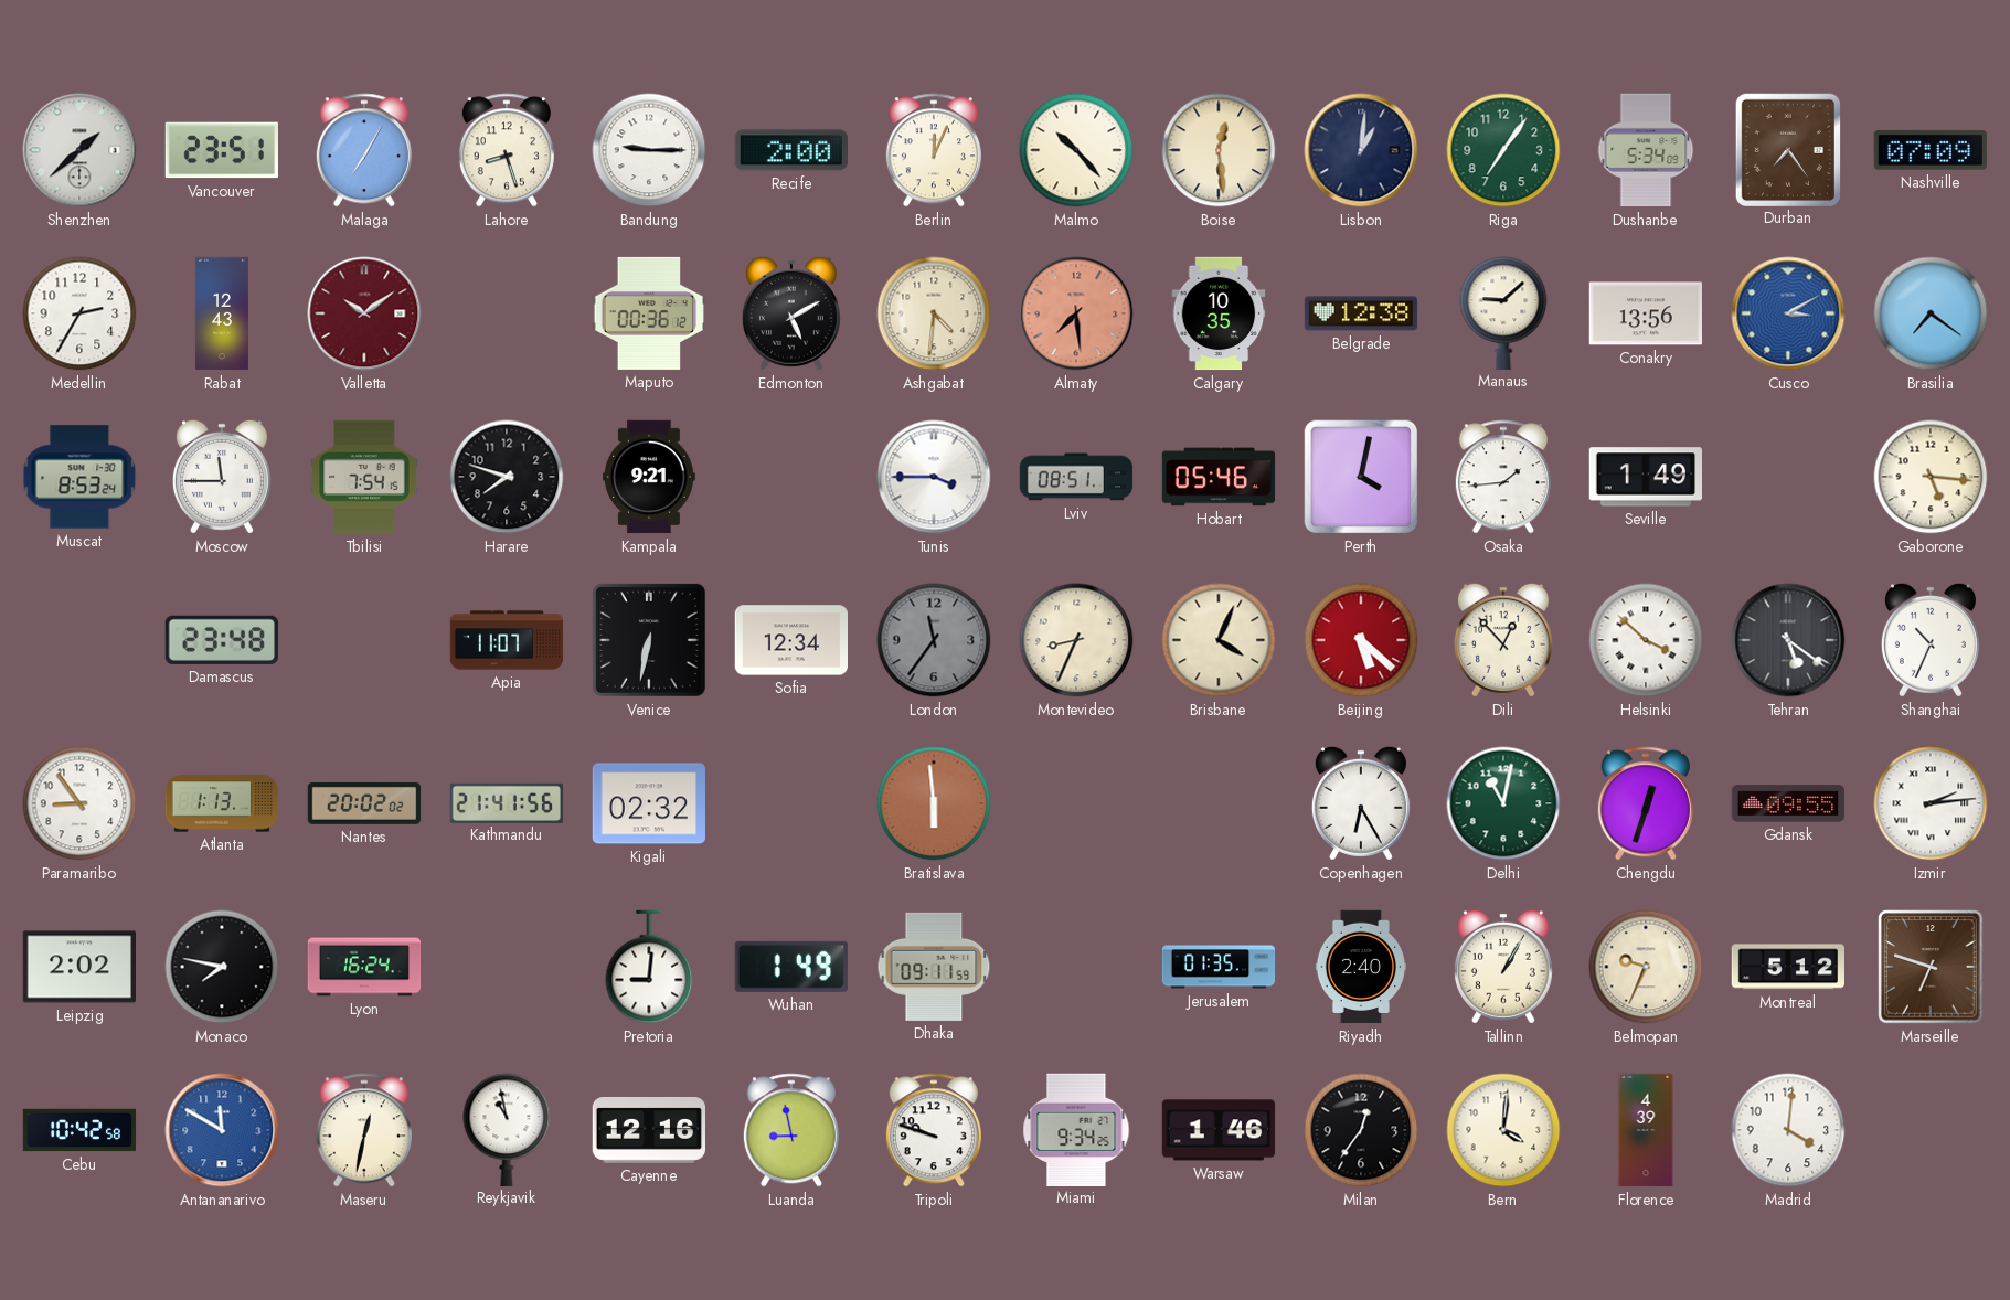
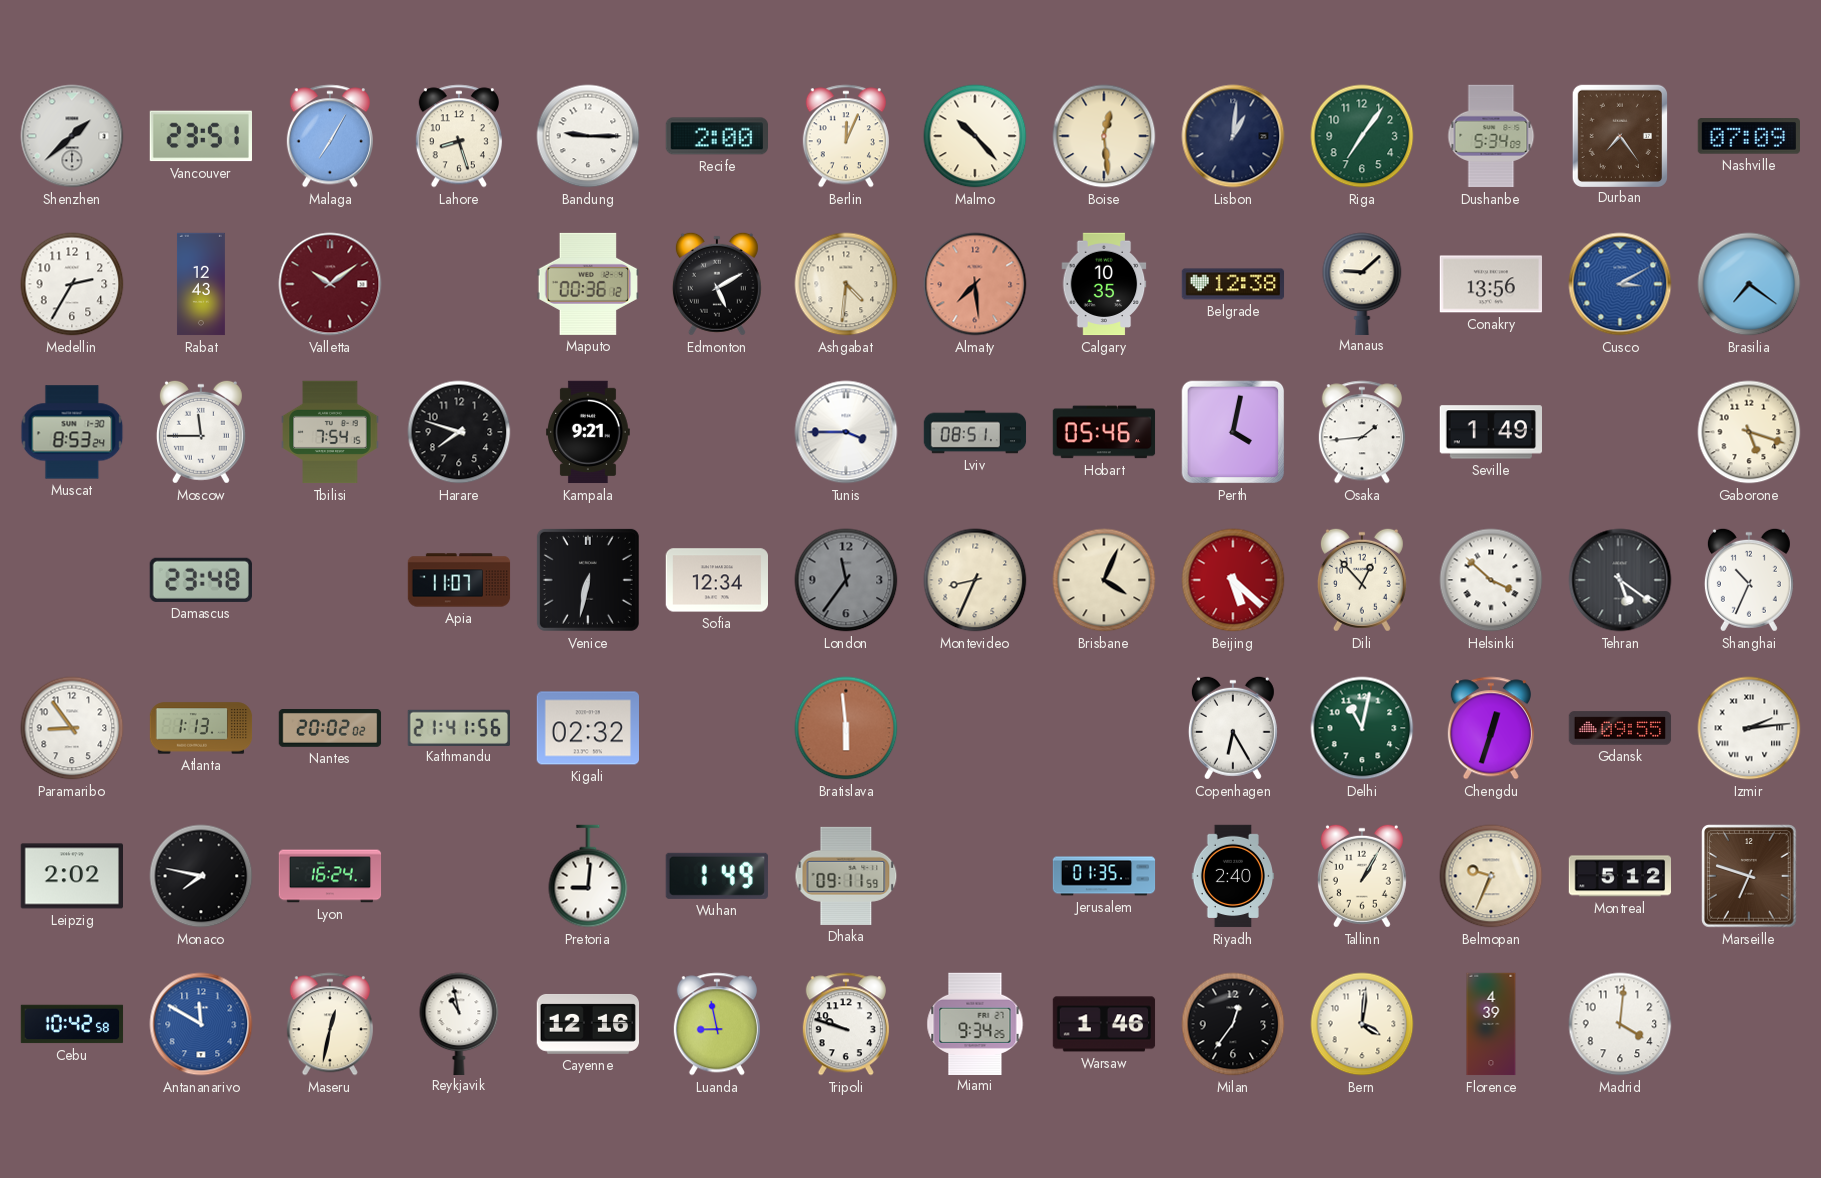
Gaborone: 5:16 -> 5:18
